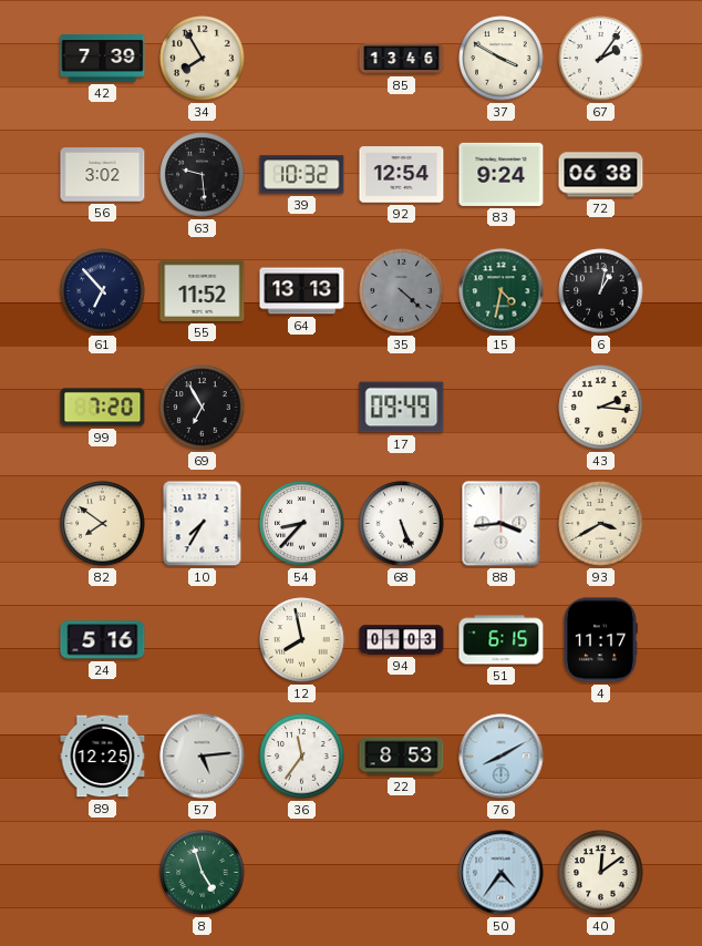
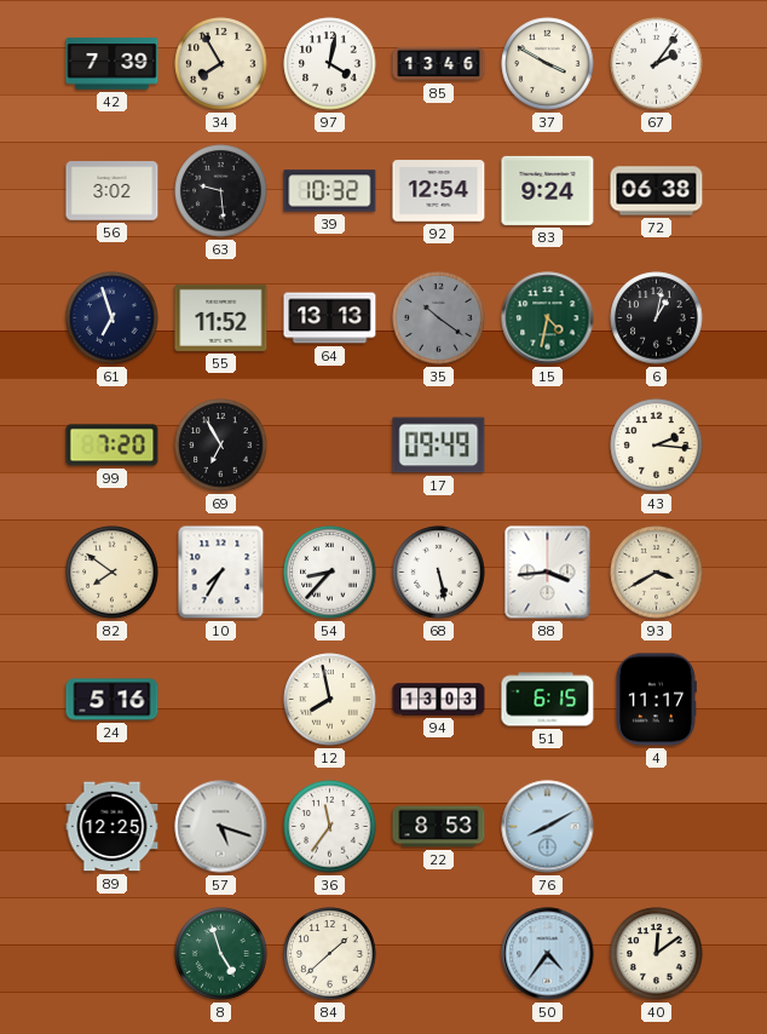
97: none -> 4:02
61: 6:53 -> 6:57
35: 4:22 -> 10:21
68: 5:26 -> 5:28
94: 01:03 -> 13:03
57: 5:14 -> 5:18
84: none -> 1:38
